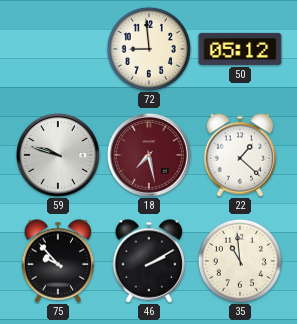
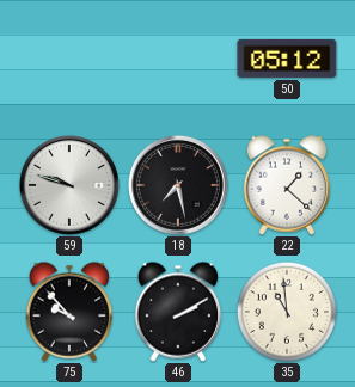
72: 8:59 -> none
18 dial: burgundy -> black
